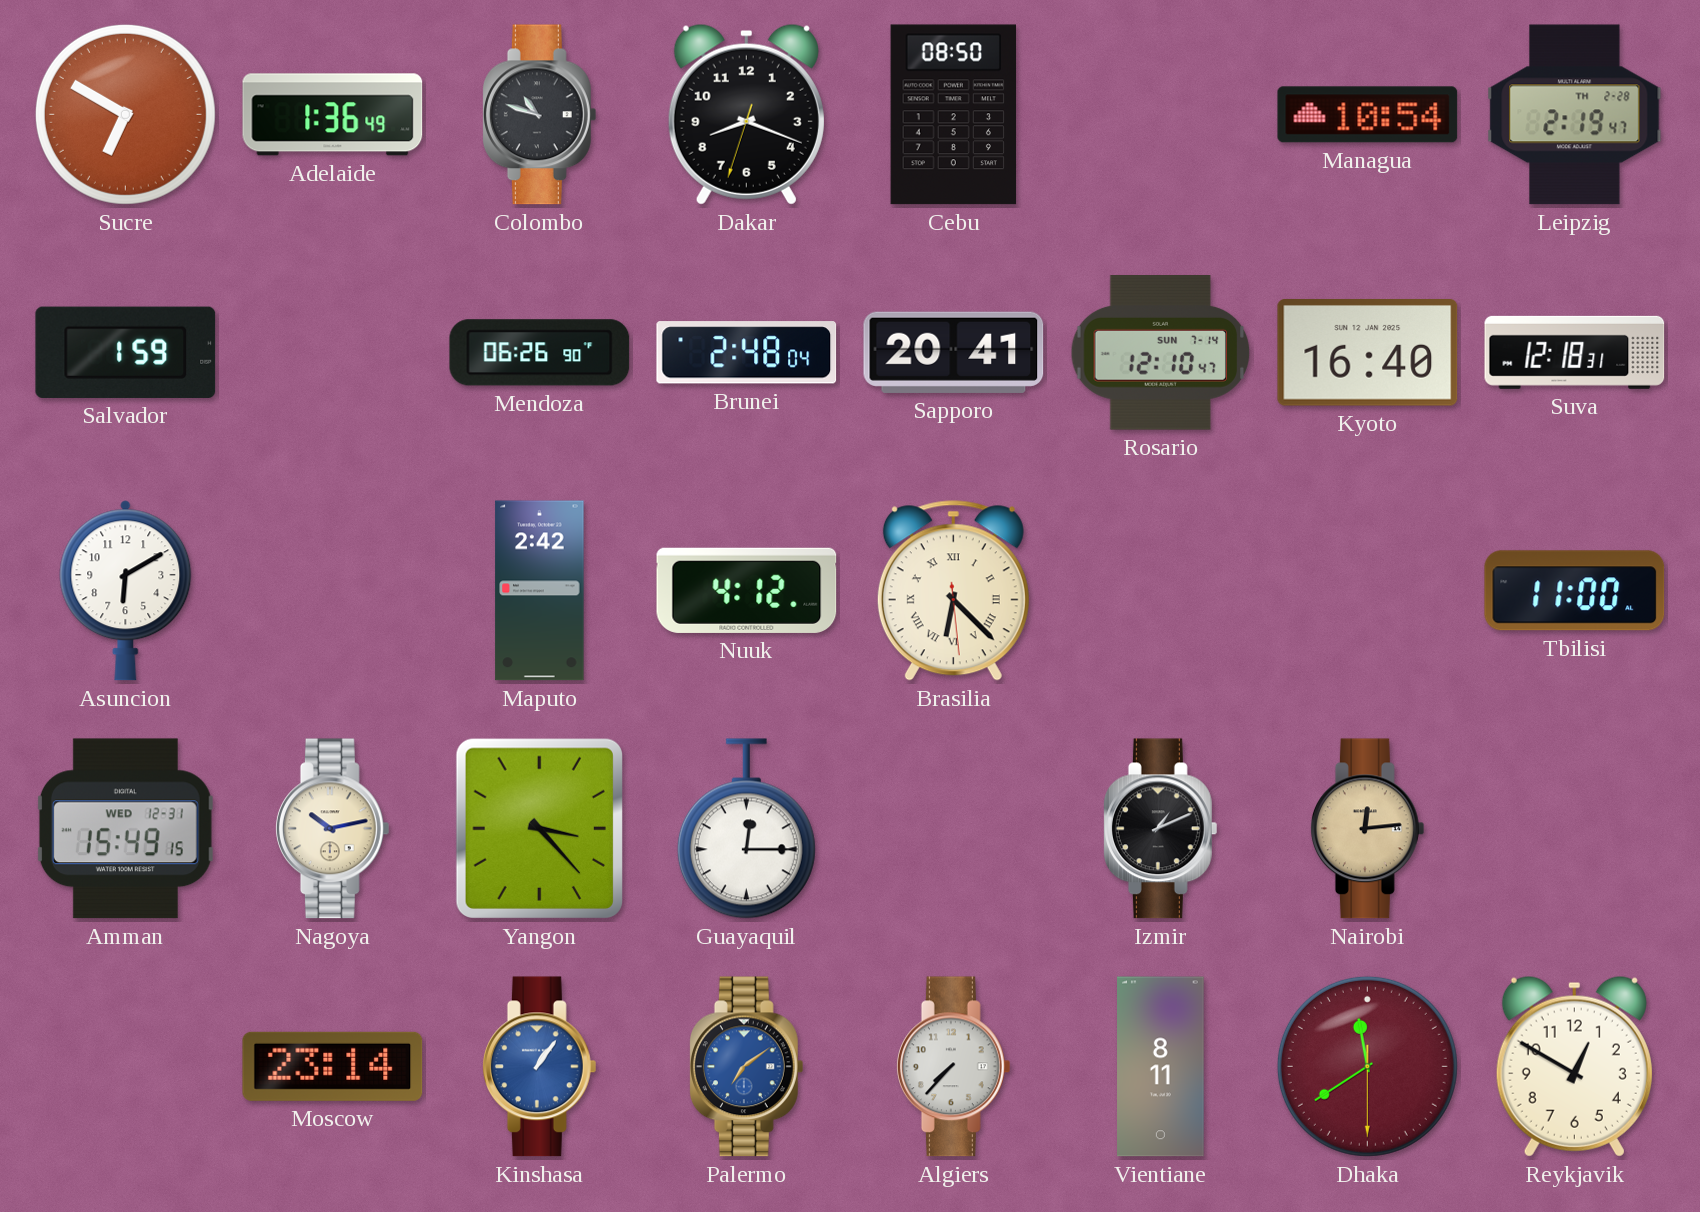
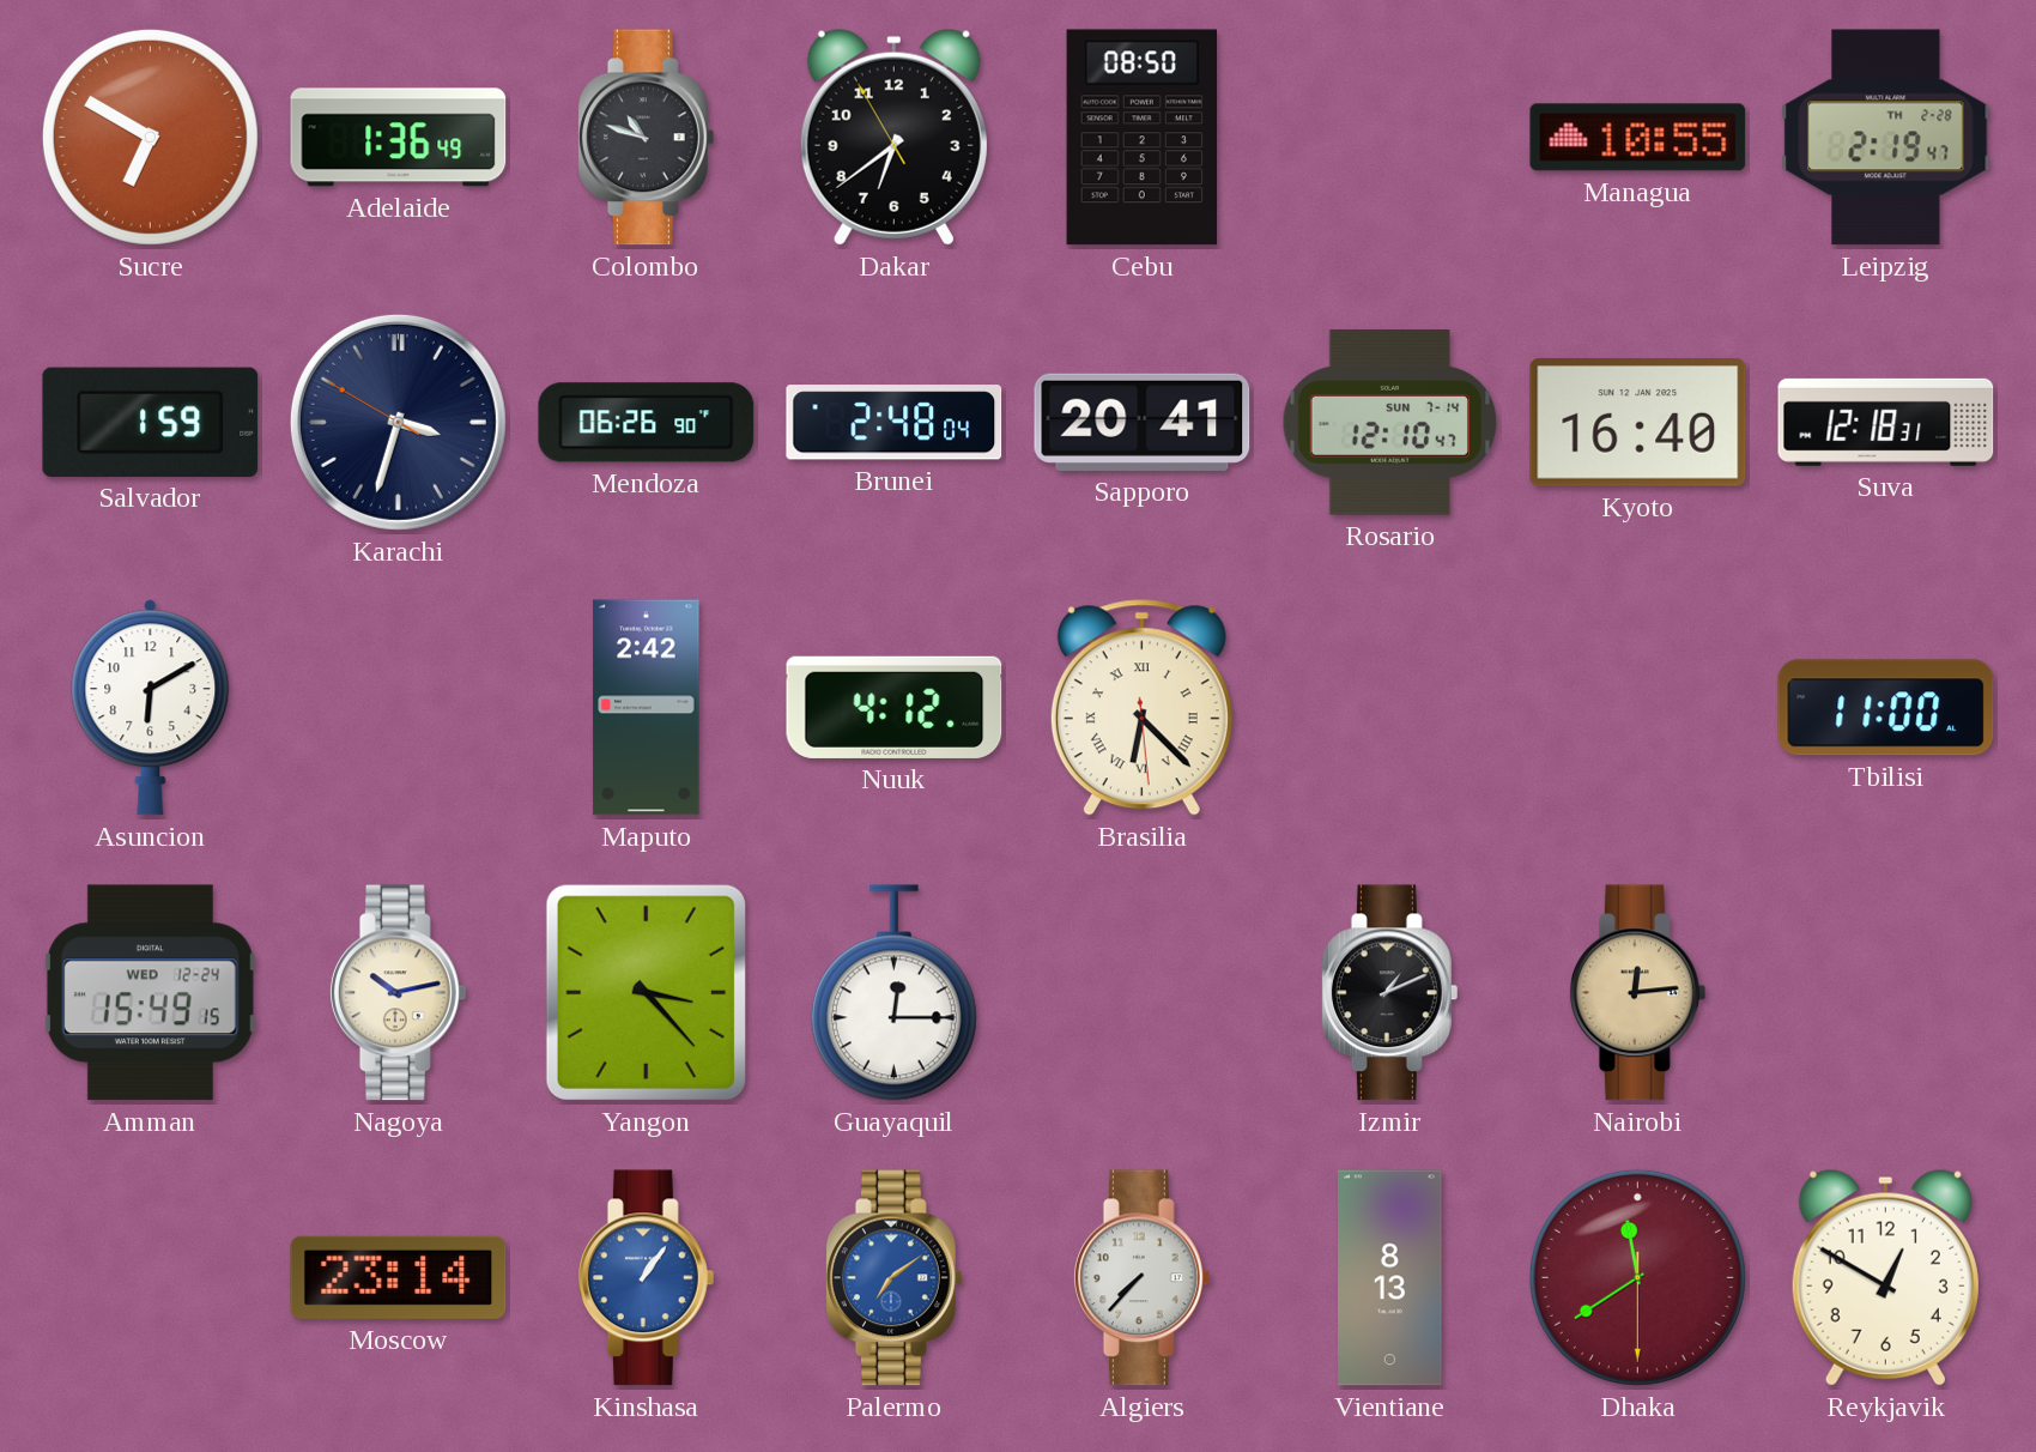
Dakar: 8:18 -> 6:38
Managua: 10:54 -> 10:55
Karachi: none -> 3:32
Amman date: WED 12-31 -> WED 12-24
Vientiane: 8:11 -> 8:13
